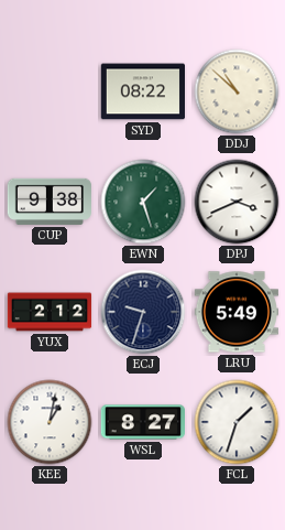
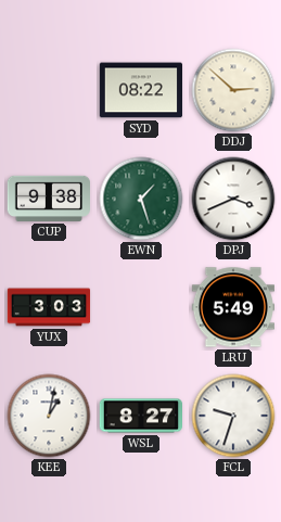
DDJ: 10:52 -> 2:52
YUX: 2:12 -> 3:03
ECJ: 9:33 -> none
FCL: 1:33 -> 9:33
